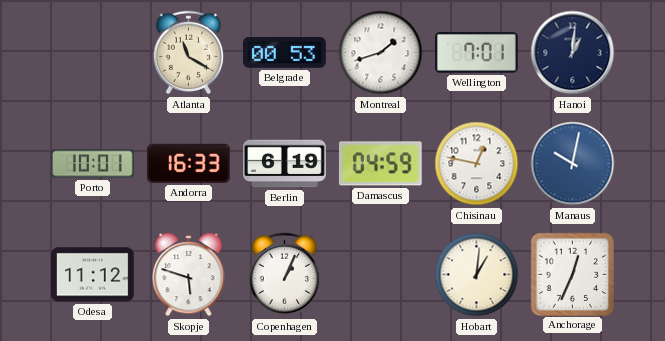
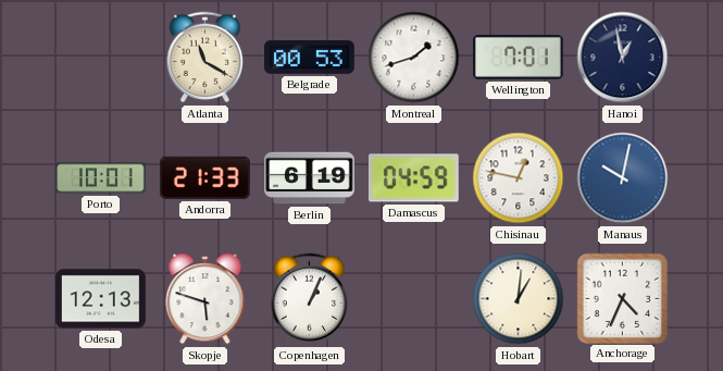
Hanoi: 1:01 -> 12:58
Andorra: 16:33 -> 21:33
Odesa: 11:12 -> 12:13
Anchorage: 12:34 -> 4:34
